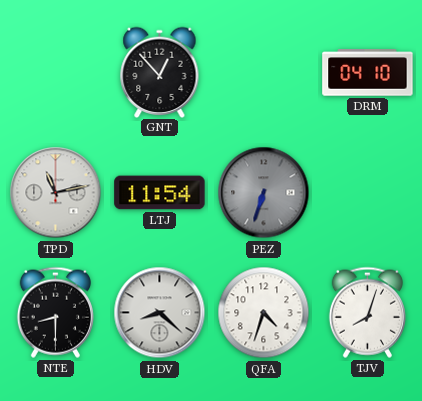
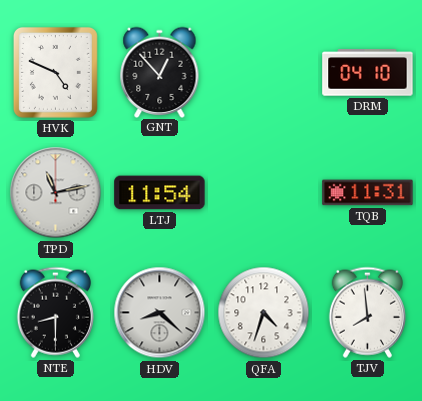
HVK: none -> 4:49
PEZ: 6:33 -> none
TQB: none -> 11:31
TJV: 8:03 -> 7:59
